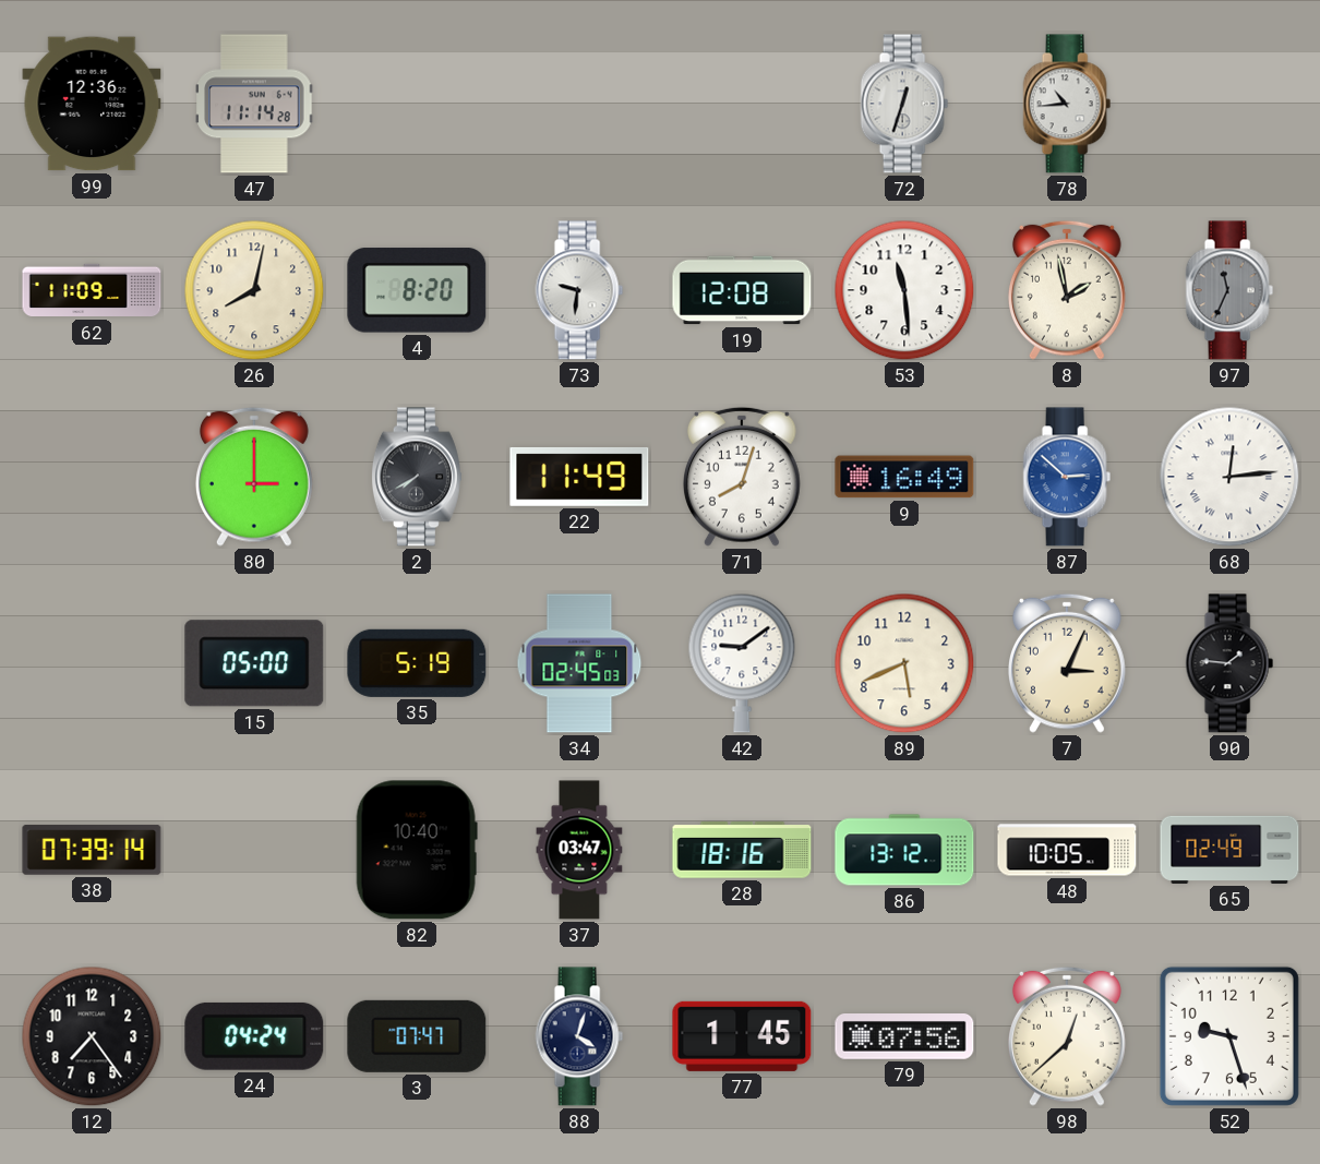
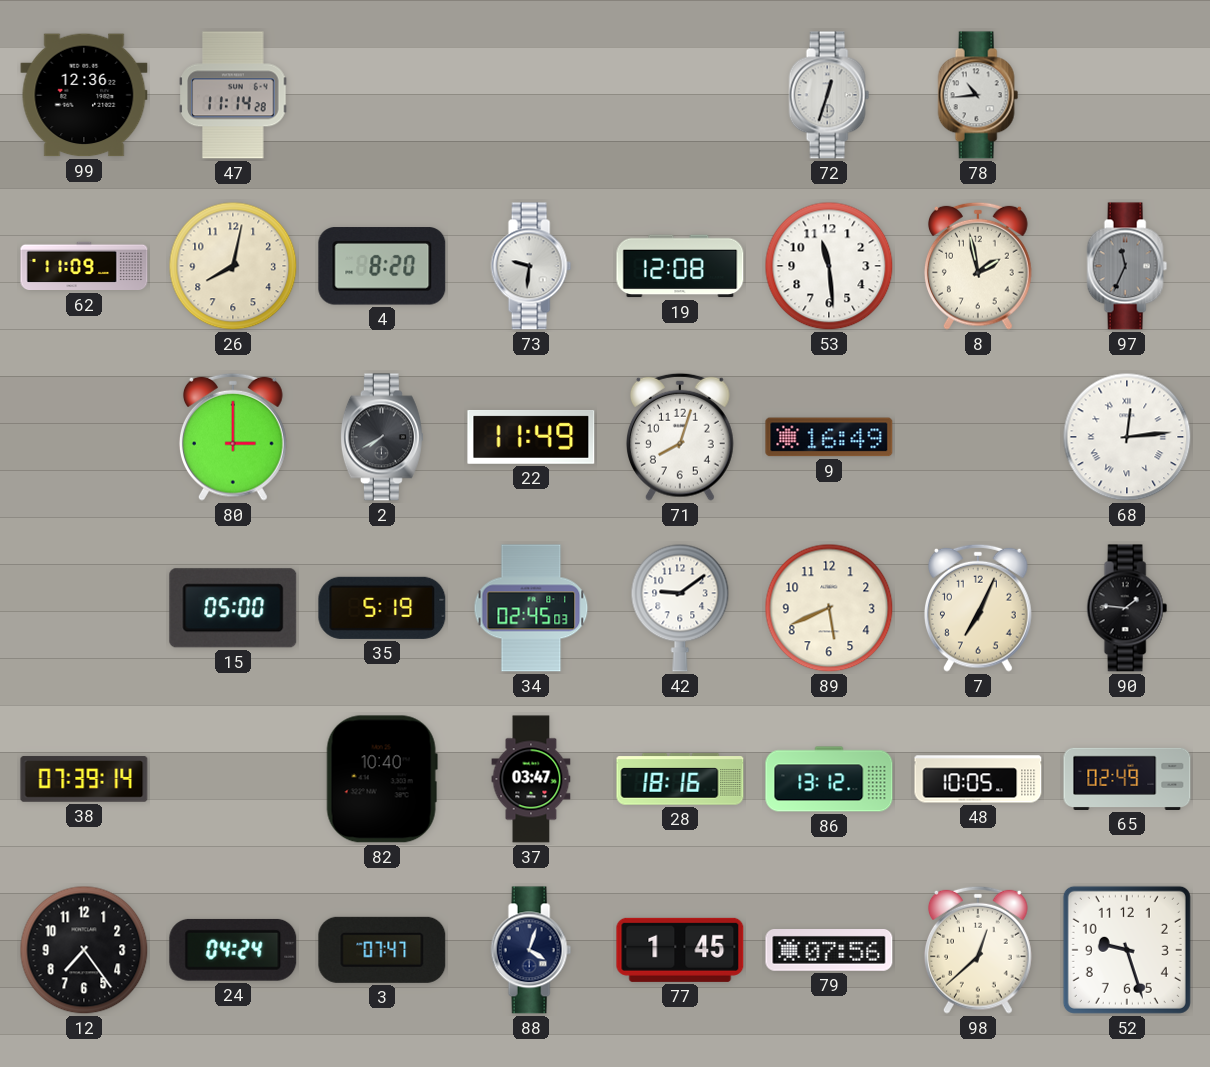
87: 2:52 -> none
7: 3:04 -> 7:04
